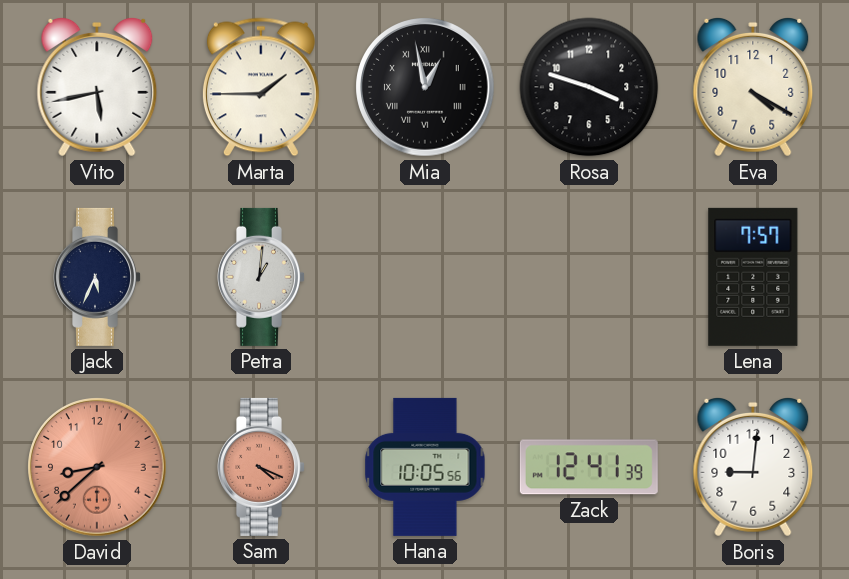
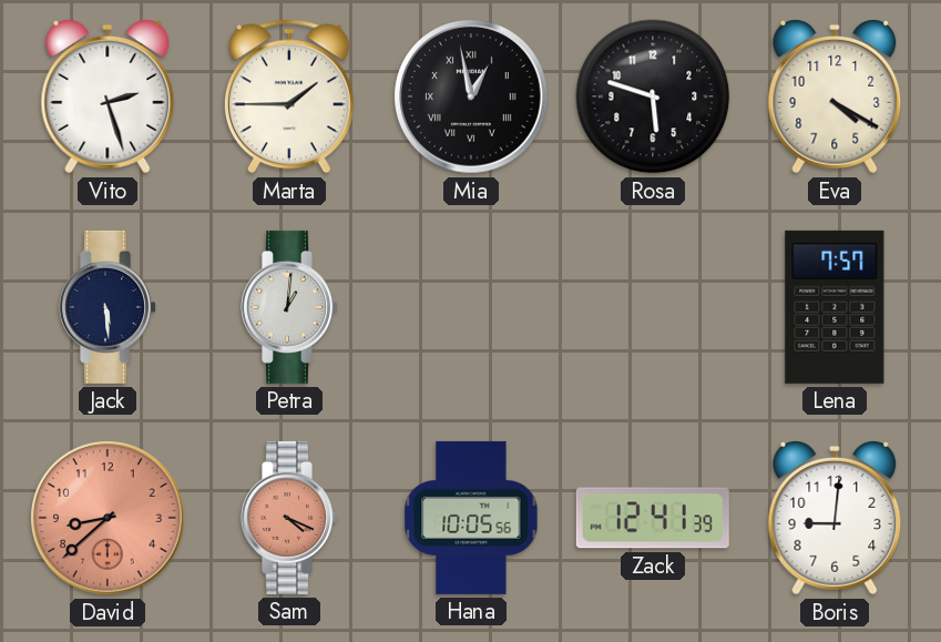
Vito: 5:43 -> 2:27
Rosa: 3:48 -> 5:48
Jack: 5:34 -> 5:29
